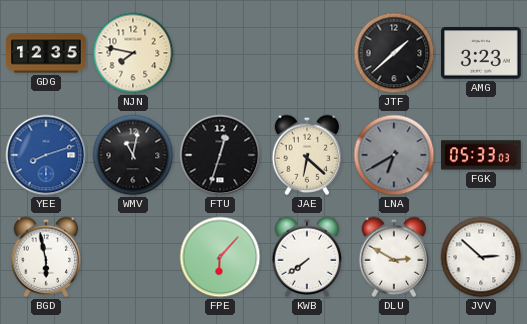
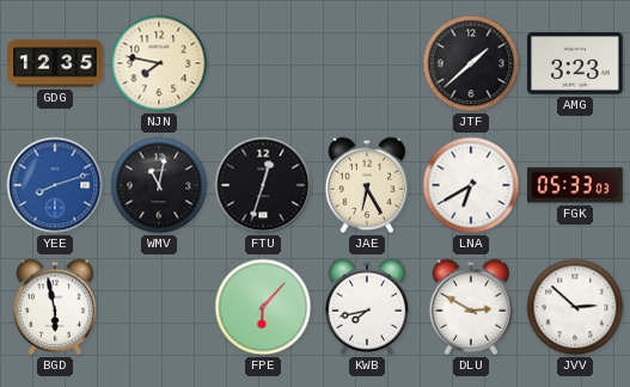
JAE: 6:22 -> 6:25
LNA dial: grey -> white
KWB: 7:39 -> 7:43
